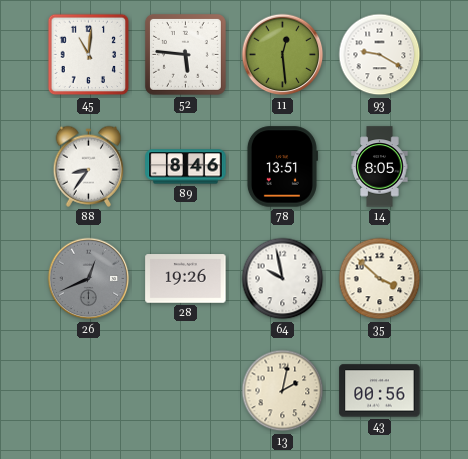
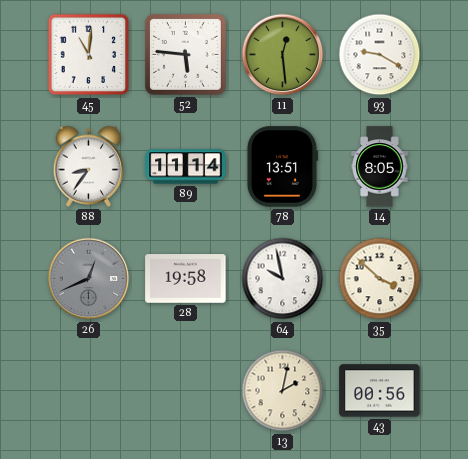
89: 8:46 -> 11:14
28: 19:26 -> 19:58
